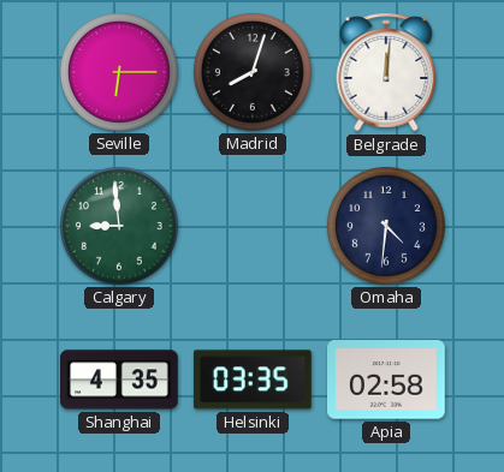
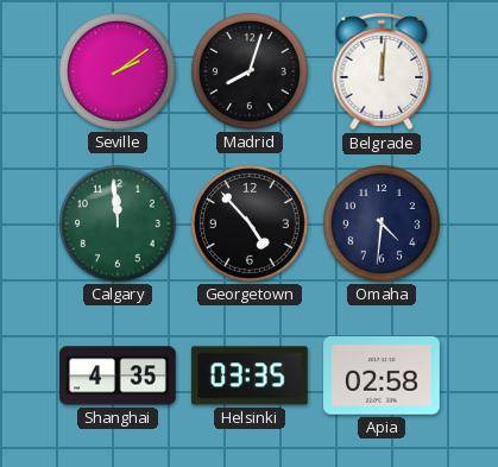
Seville: 6:15 -> 2:09
Calgary: 8:59 -> 11:59
Georgetown: none -> 4:53
